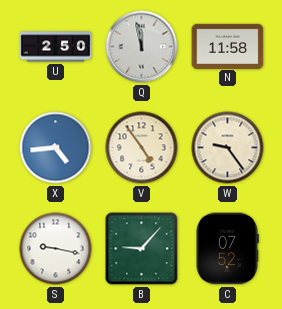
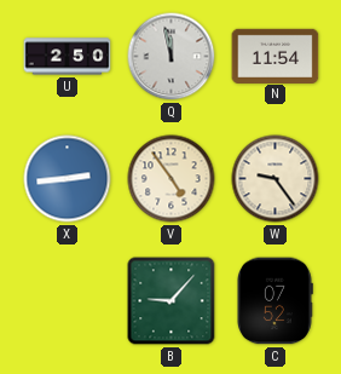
N: 11:58 -> 11:54
X: 4:44 -> 2:44
S: 9:17 -> none
